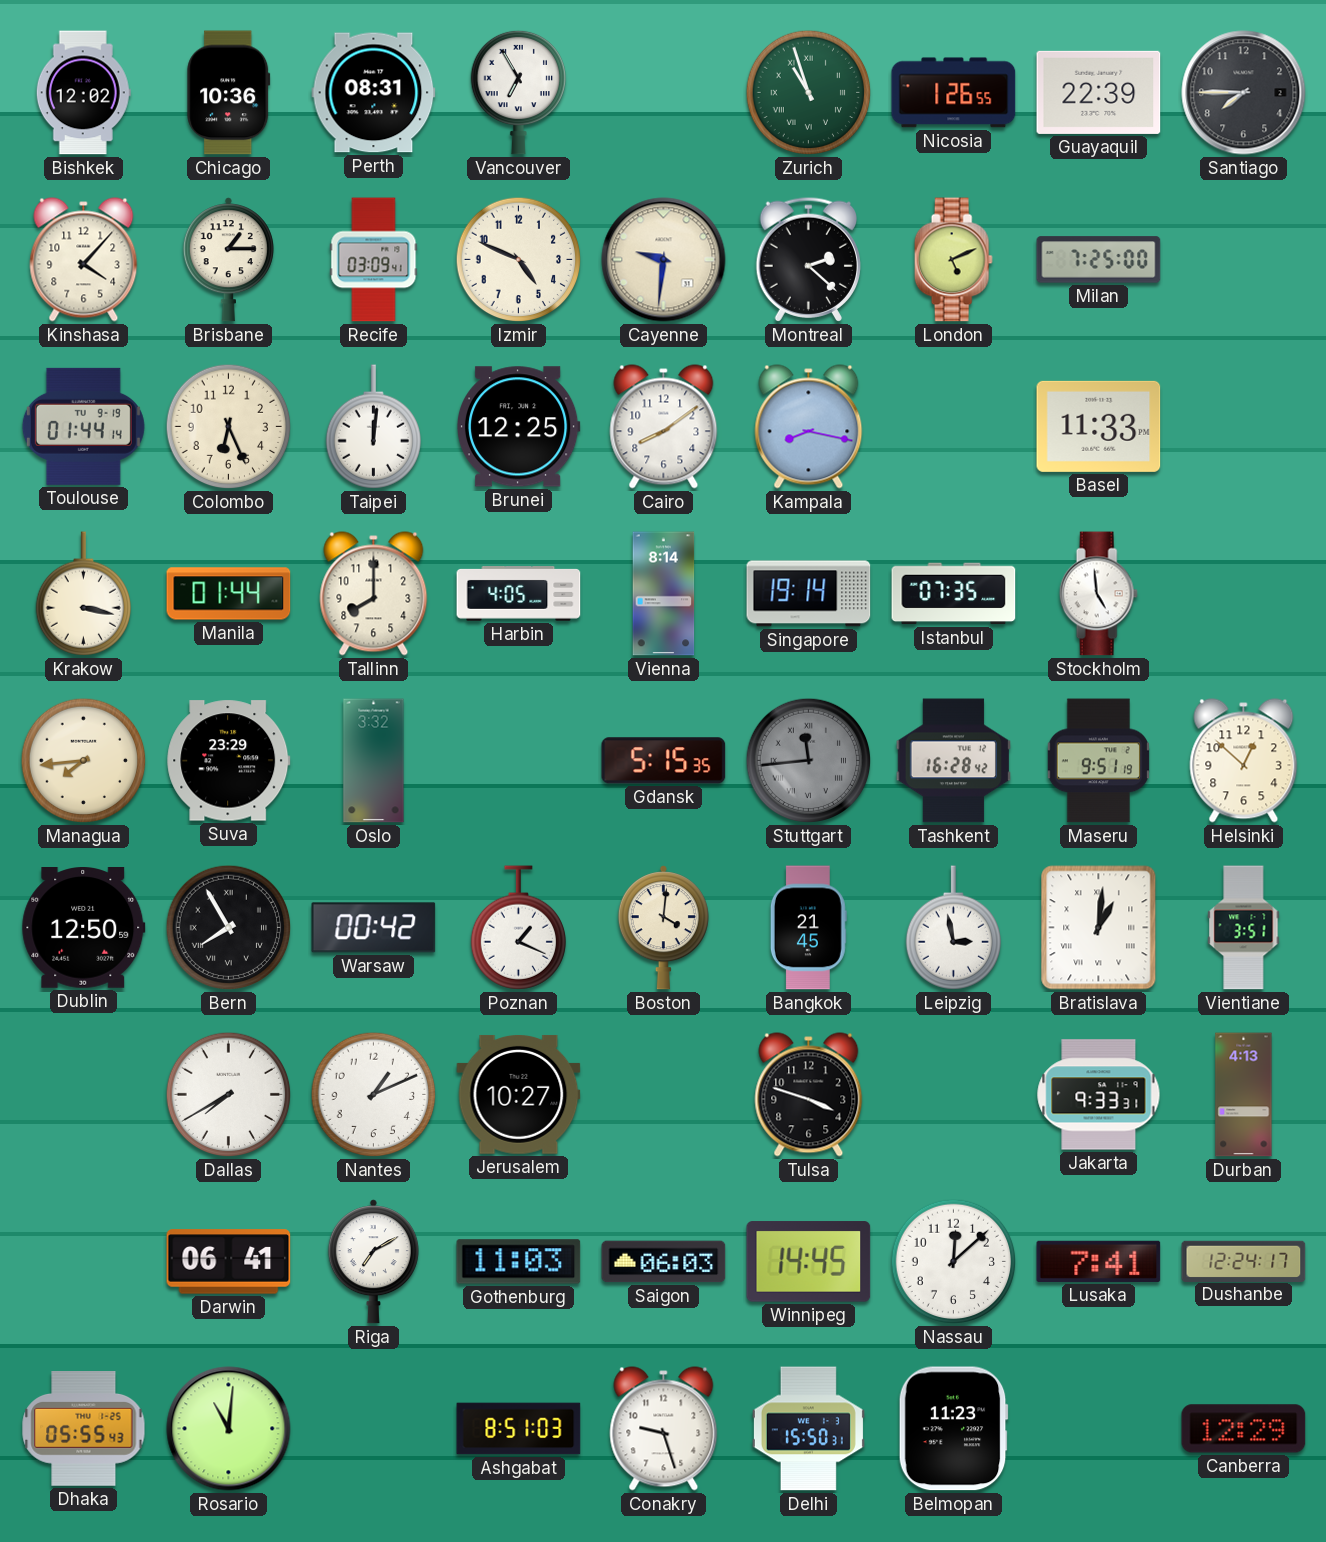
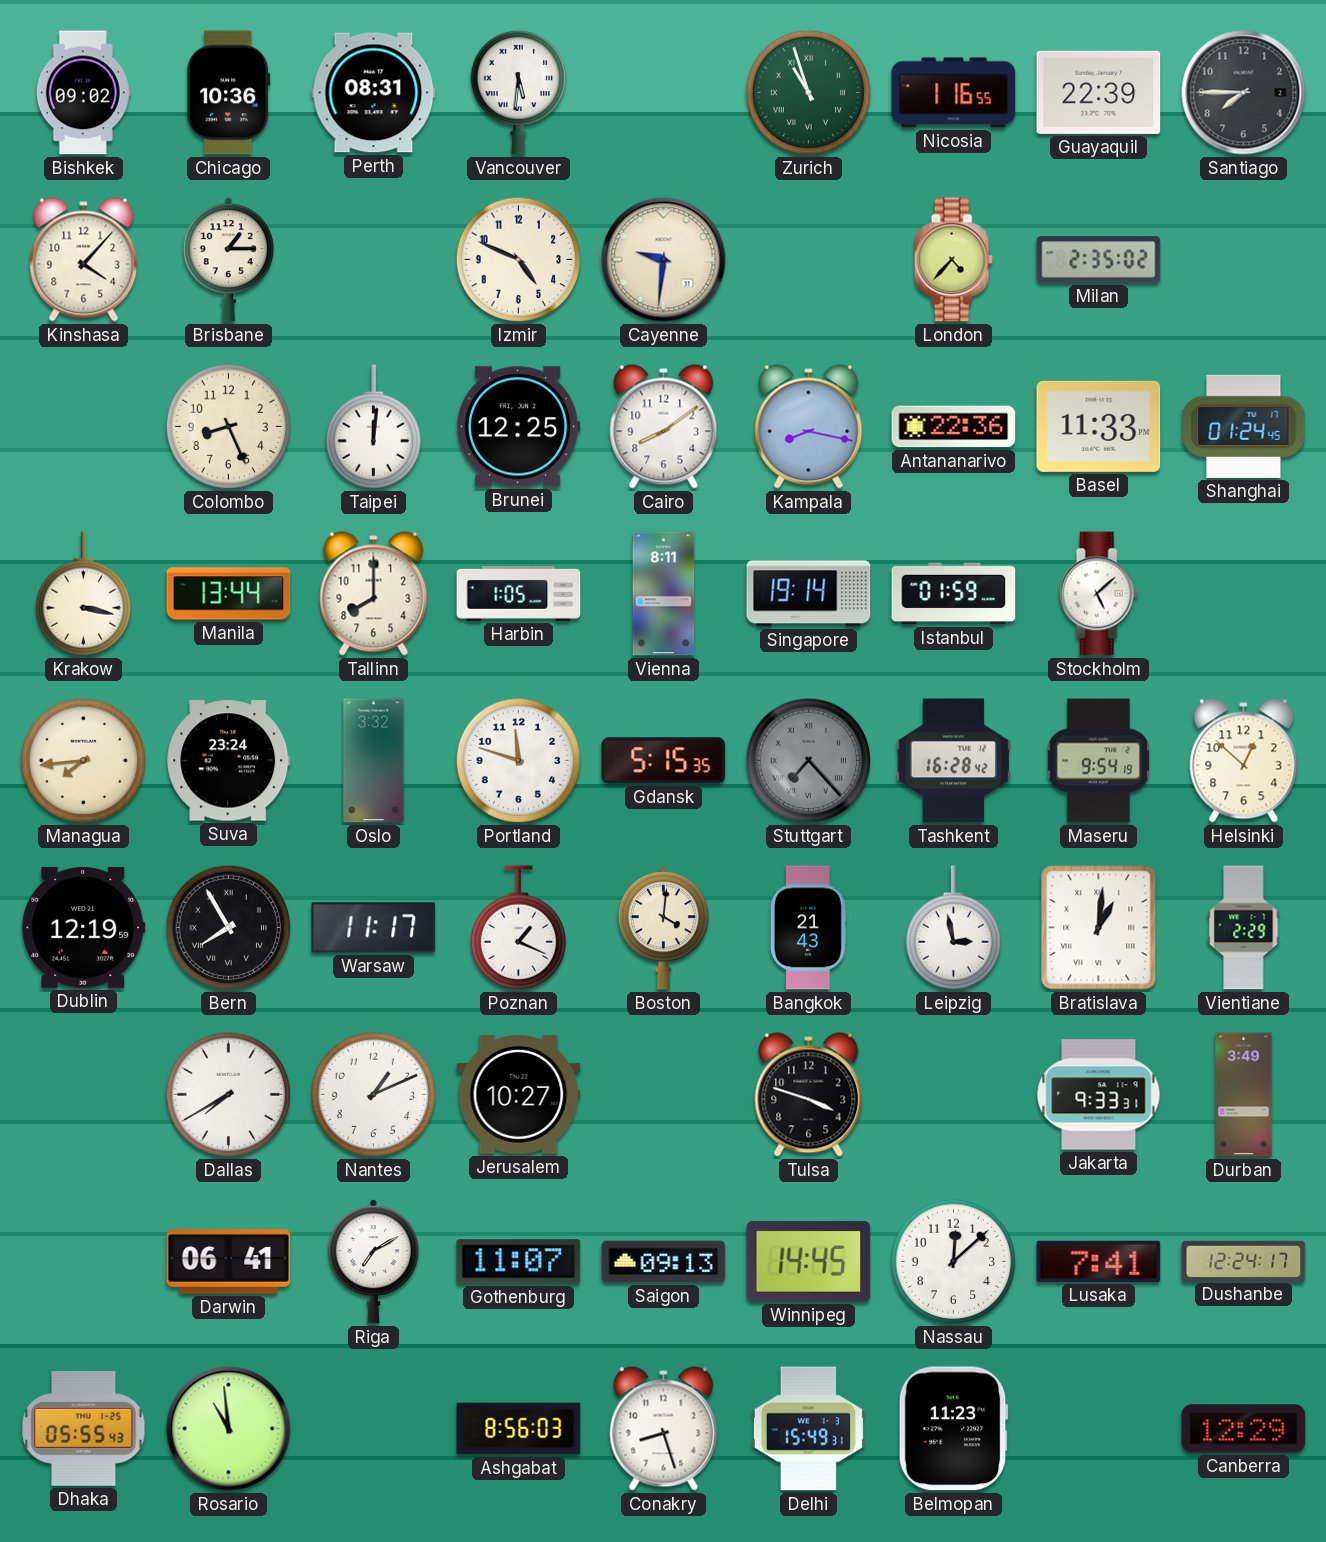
Bishkek: 12:02 -> 09:02
Vancouver: 6:55 -> 5:31
Nicosia: 1:26 -> 1:16
Recife: 03:09 -> none
Montreal: 2:22 -> none
London: 5:11 -> 4:37
Milan: 7:25 -> 2:35
Toulouse: 01:44 -> none
Colombo: 6:26 -> 8:26
Antananarivo: none -> 22:36
Shanghai: none -> 01:24
Manila: 01:44 -> 13:44
Harbin: 4:05 -> 1:05
Vienna: 8:14 -> 8:11
Istanbul: 07:35 -> 01:59
Stockholm: 4:59 -> 5:08
Suva: 23:29 -> 23:24
Portland: none -> 11:48
Stuttgart: 11:44 -> 7:23
Maseru: 9:51 -> 9:54
Dublin: 12:50 -> 12:19
Warsaw: 00:42 -> 11:17
Bangkok: 21:45 -> 21:43
Vientiane: 3:51 -> 2:29
Durban: 4:13 -> 3:49
Gothenburg: 11:03 -> 11:07
Saigon: 06:03 -> 09:13
Rosario: 11:01 -> 10:59
Ashgabat: 8:51 -> 8:56
Conakry: 9:27 -> 8:27
Delhi: 15:50 -> 15:49
